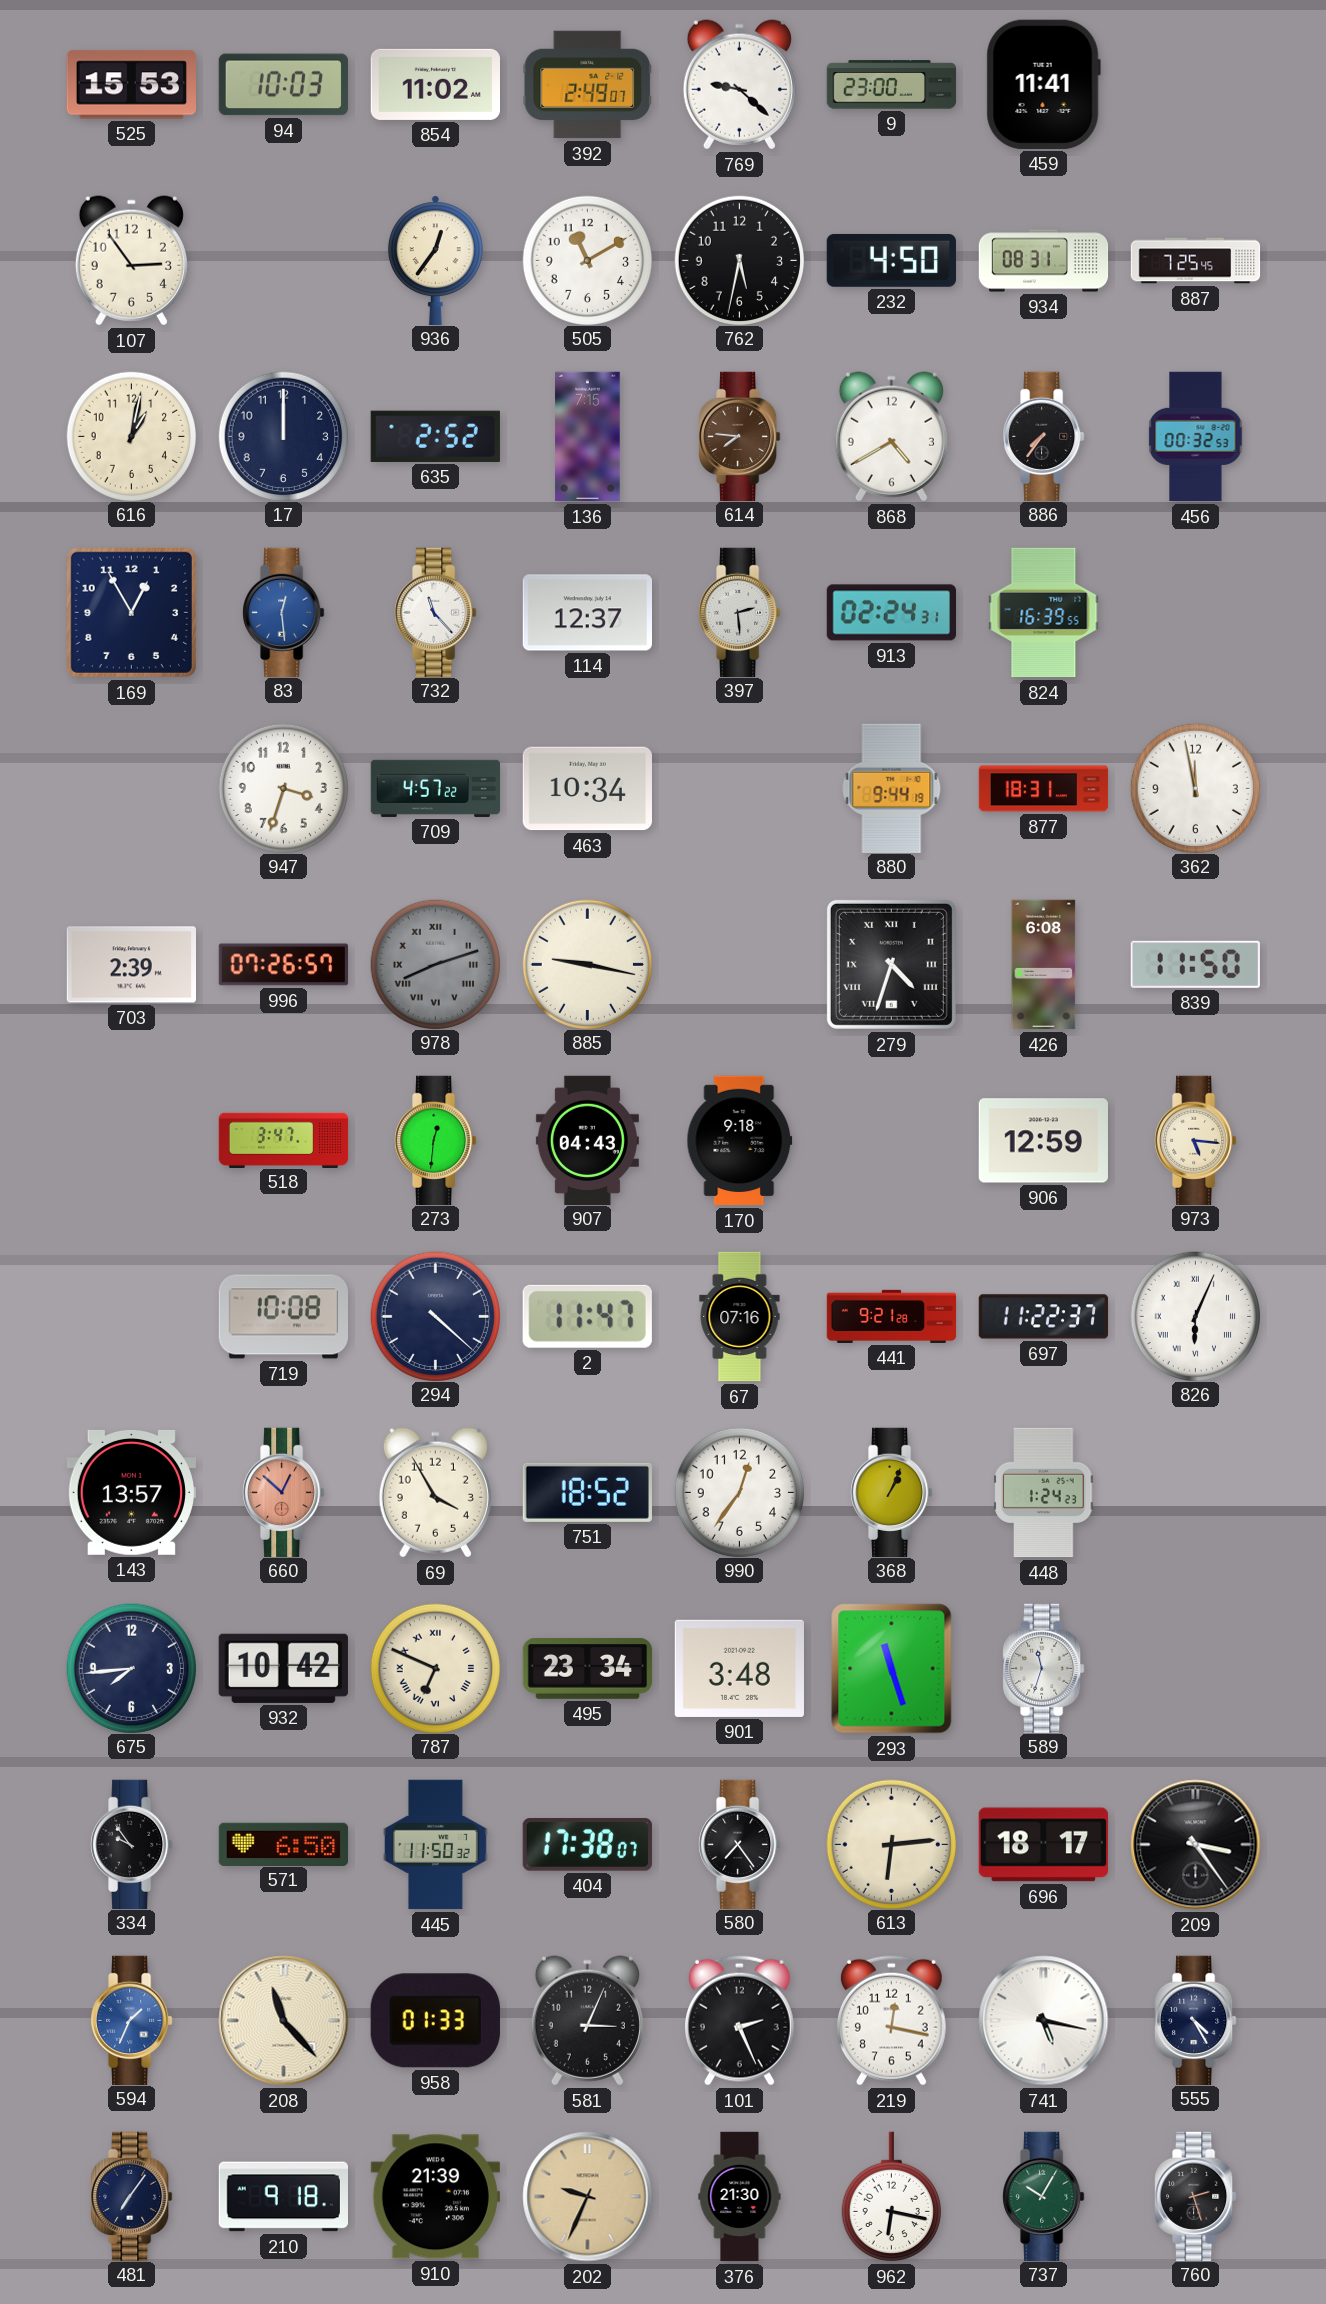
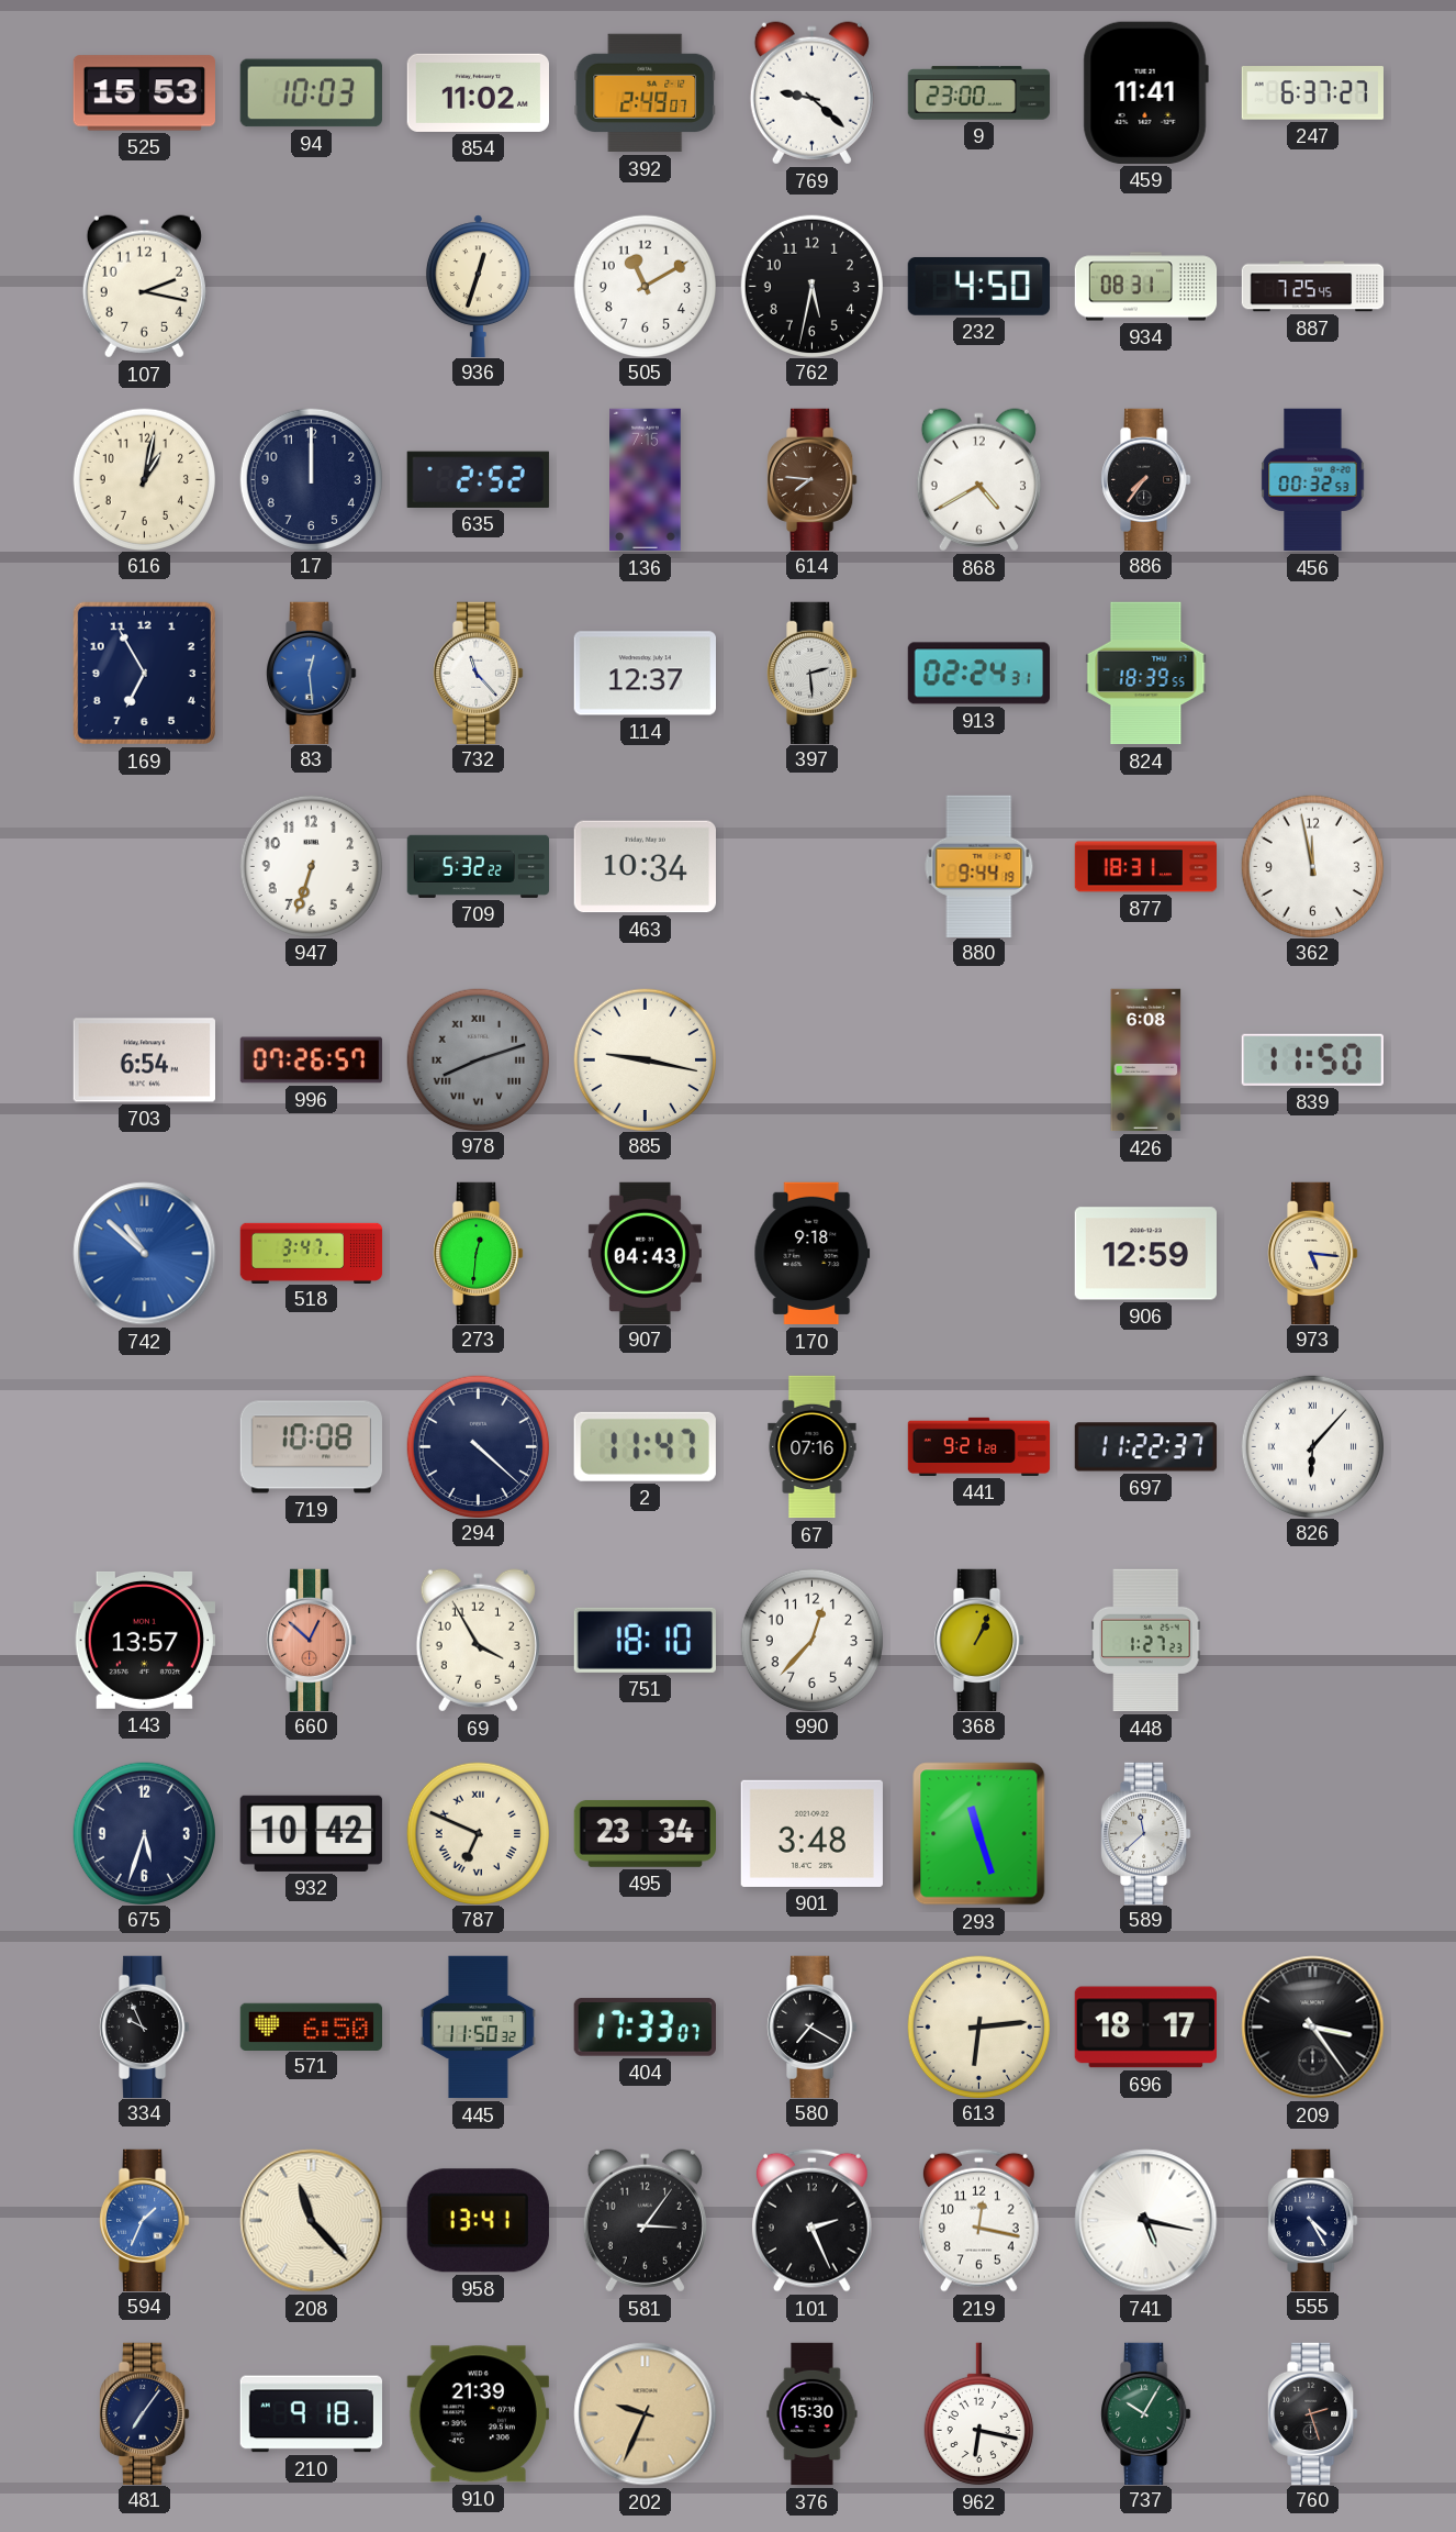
247: none -> 6:37
107: 2:54 -> 2:17
936: 12:36 -> 12:33
169: 12:55 -> 6:55
824: 16:39 -> 18:39
947: 3:33 -> 6:33
709: 4:57 -> 5:32
703: 2:39 -> 6:54
279: 4:33 -> none
742: none -> 10:52
826: 6:04 -> 6:07
751: 18:52 -> 18:10
990: 12:36 -> 12:37
448: 1:24 -> 1:27
675: 7:44 -> 5:33
589: 11:33 -> 11:38
334: 9:54 -> 9:56
404: 17:38 -> 17:33
580: 7:24 -> 7:20
958: 01:33 -> 13:41
581: 3:04 -> 3:06
376: 21:30 -> 15:30
